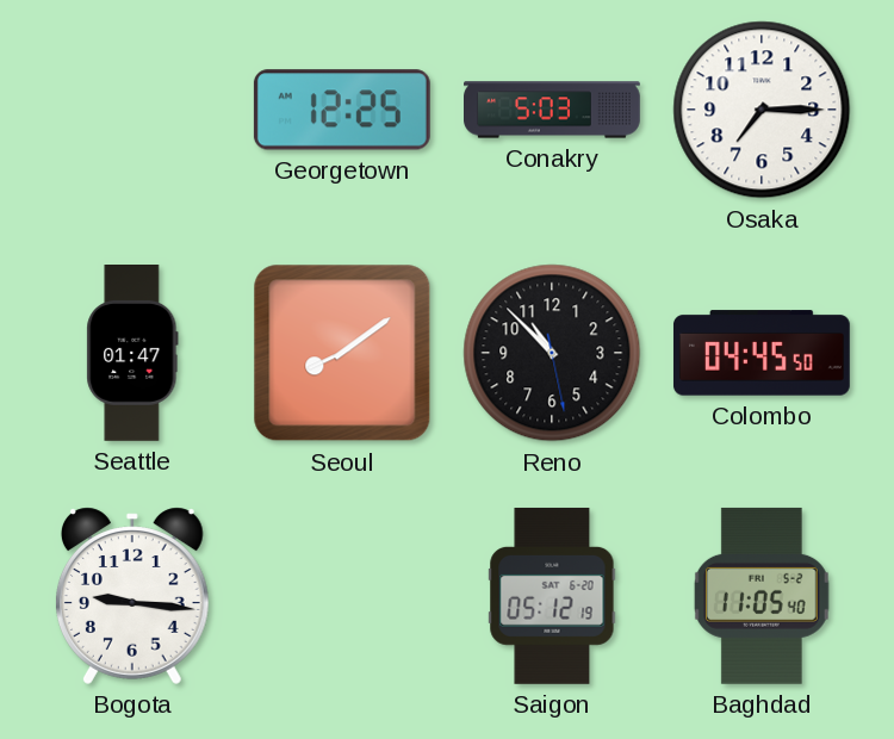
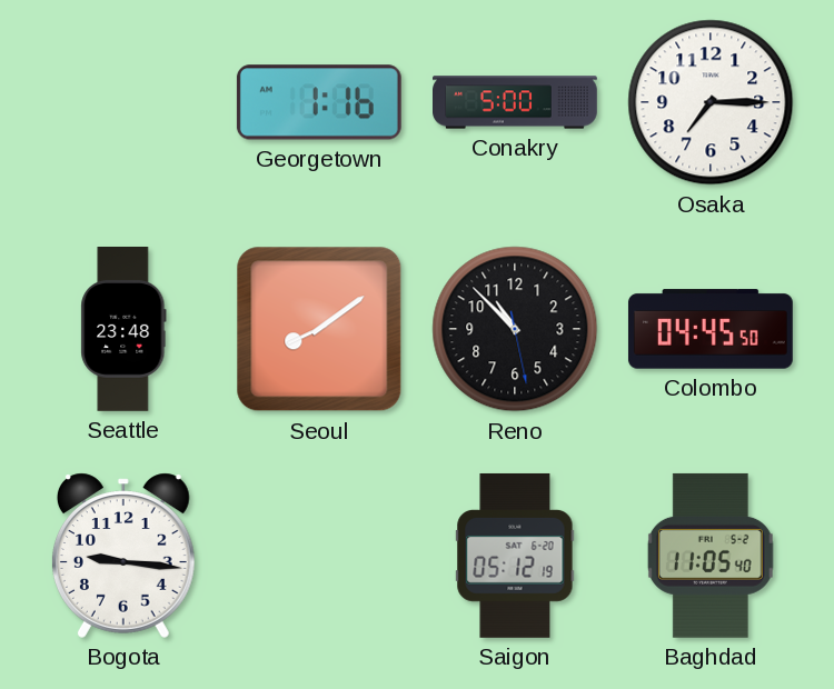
Georgetown: 12:25 -> 1:16
Conakry: 5:03 -> 5:00
Seattle: 01:47 -> 23:48
